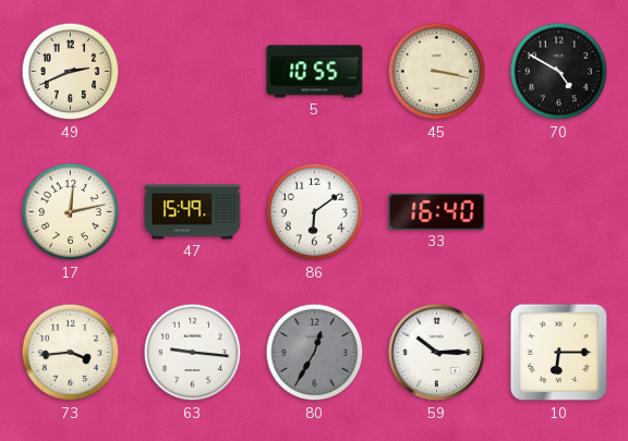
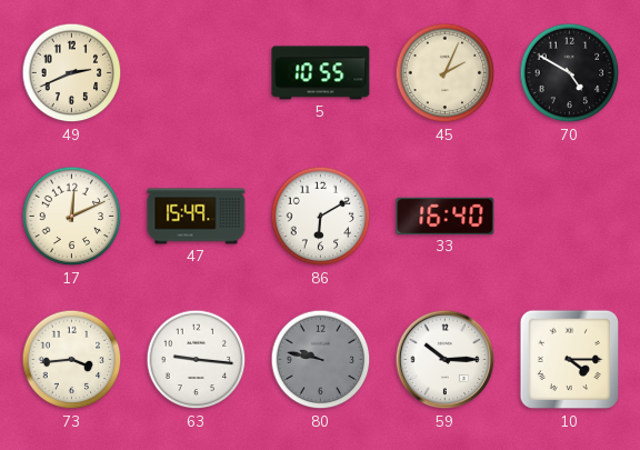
45: 3:17 -> 2:04
17: 12:13 -> 12:11
86: 6:09 -> 6:10
80: 12:35 -> 9:47
10: 6:15 -> 4:15
